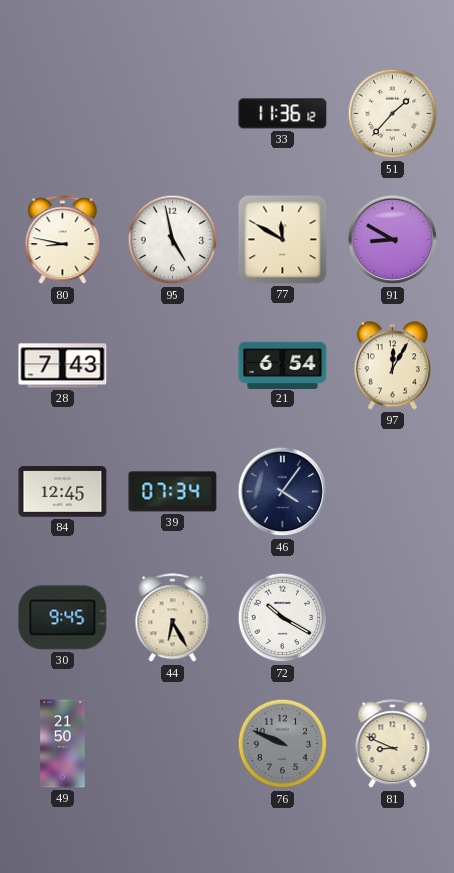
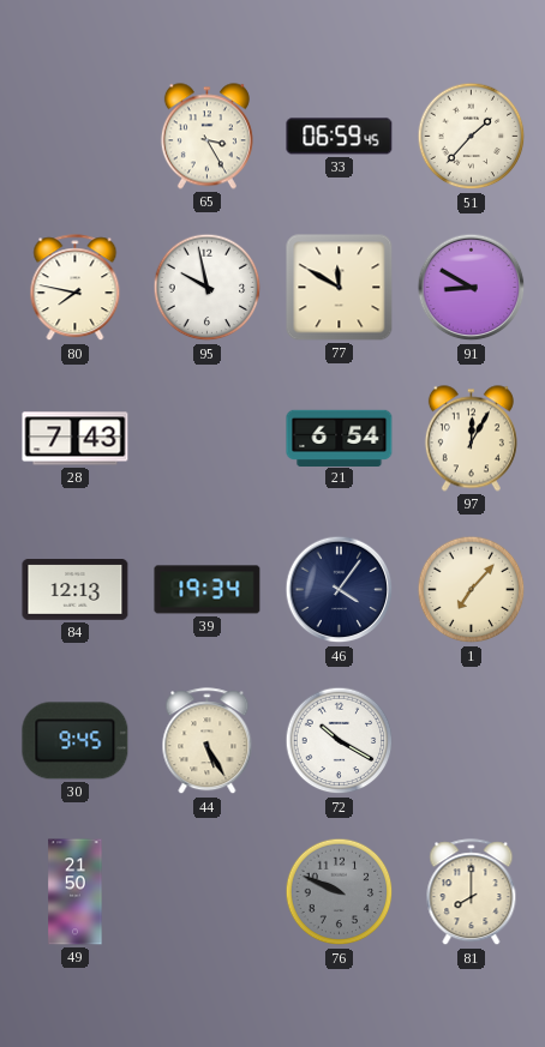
65: none -> 3:25
33: 11:36 -> 06:59
80: 8:47 -> 7:47
95: 4:58 -> 9:58
84: 12:45 -> 12:13
39: 07:34 -> 19:34
1: none -> 7:07
44: 6:25 -> 5:25
81: 8:49 -> 8:00
